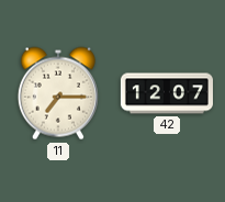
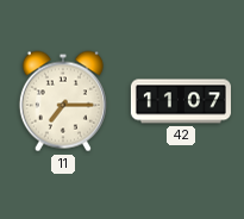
42: 12:07 -> 11:07
